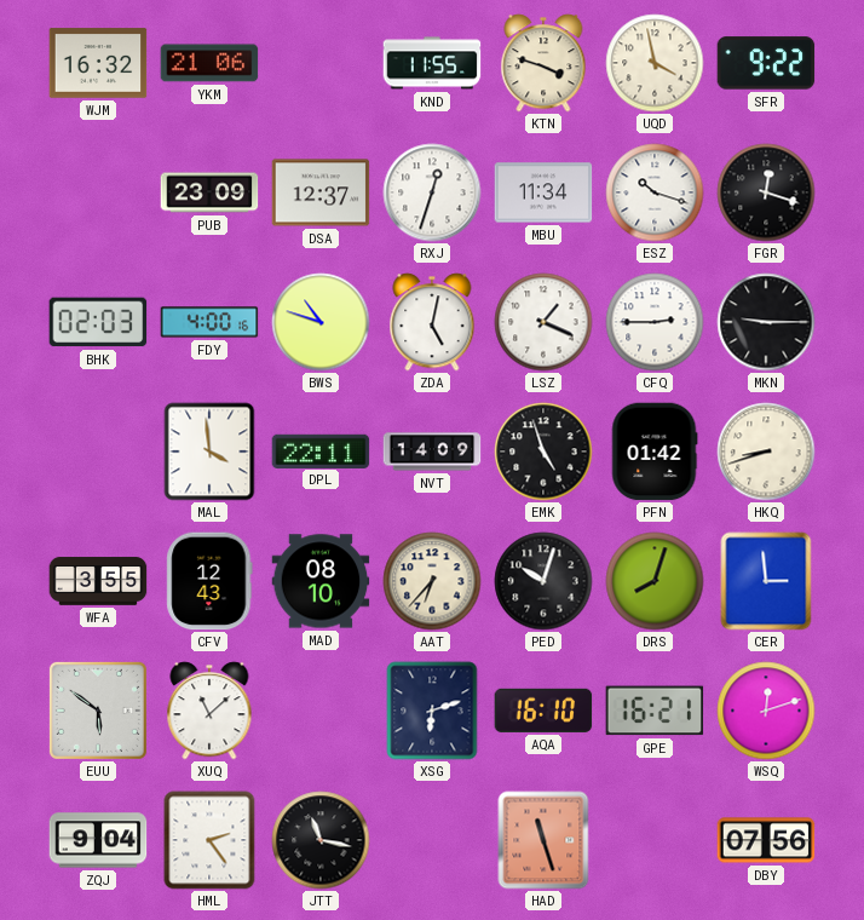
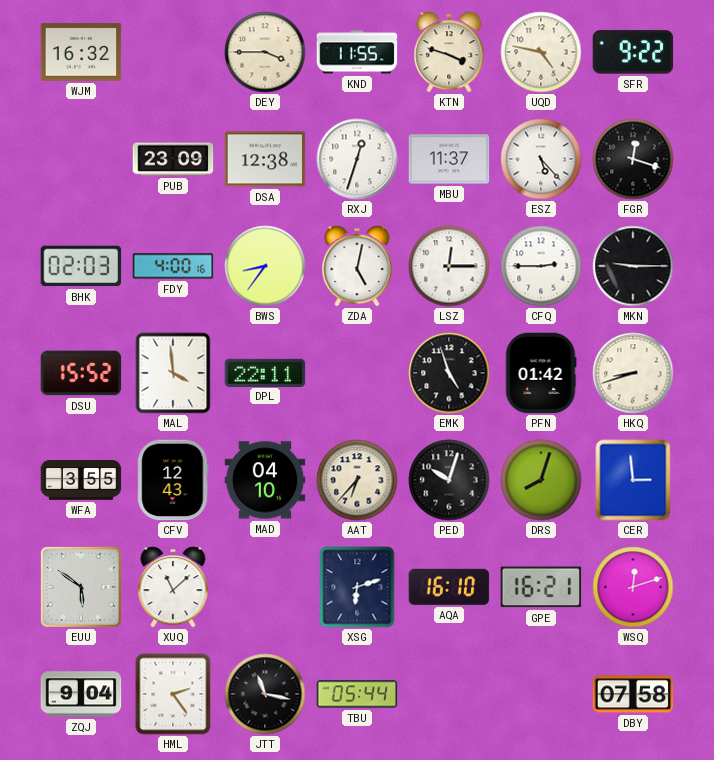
YKM: 21:06 -> none
DEY: none -> 3:45
UQD: 3:58 -> 4:47
DSA: 12:37 -> 12:38
MBU: 11:34 -> 11:37
ESZ: 10:18 -> 5:23
BWS: 10:48 -> 8:36
LSZ: 1:19 -> 12:15
DSU: none -> 15:52
NVT: 14:09 -> none
MAD: 08:10 -> 04:10
TBU: none -> 05:44
HAD: 11:27 -> none
DBY: 07:56 -> 07:58
